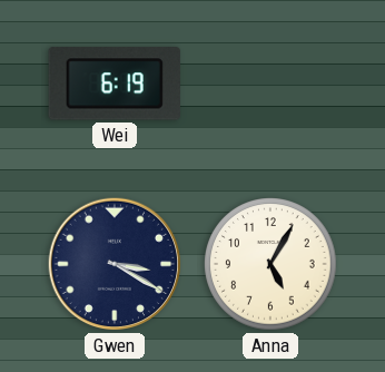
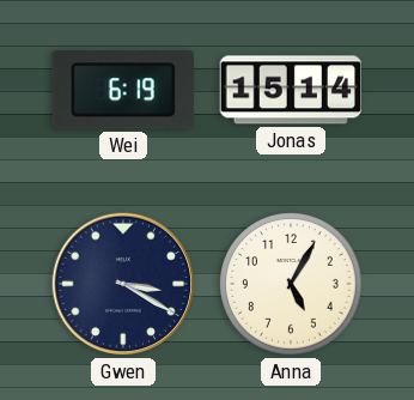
Jonas: none -> 15:14
